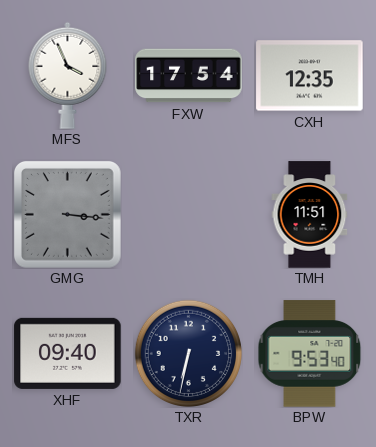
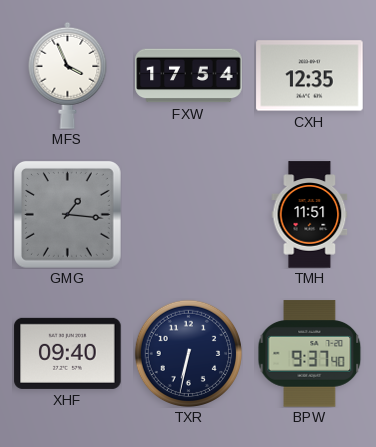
GMG: 3:16 -> 1:16
BPW: 9:53 -> 9:37
